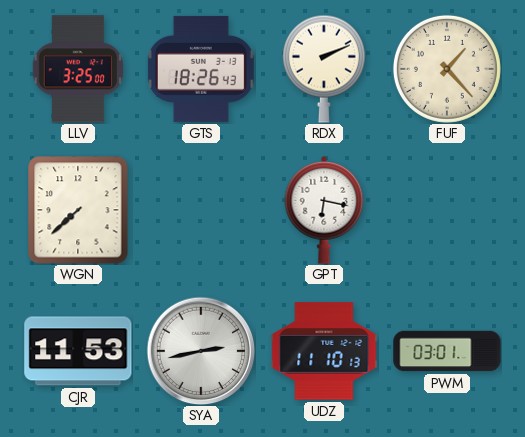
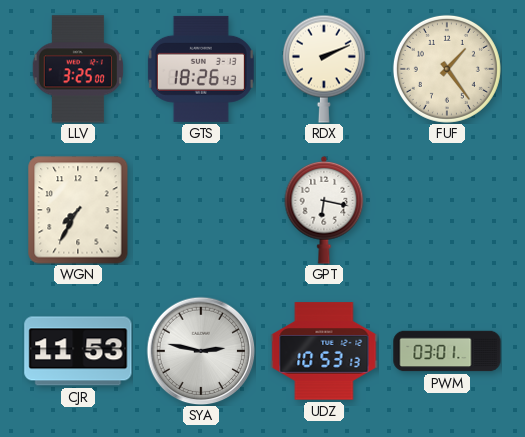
FUF: 1:23 -> 1:24
WGN: 7:38 -> 7:35
SYA: 2:43 -> 2:47
UDZ: 11:10 -> 10:53
